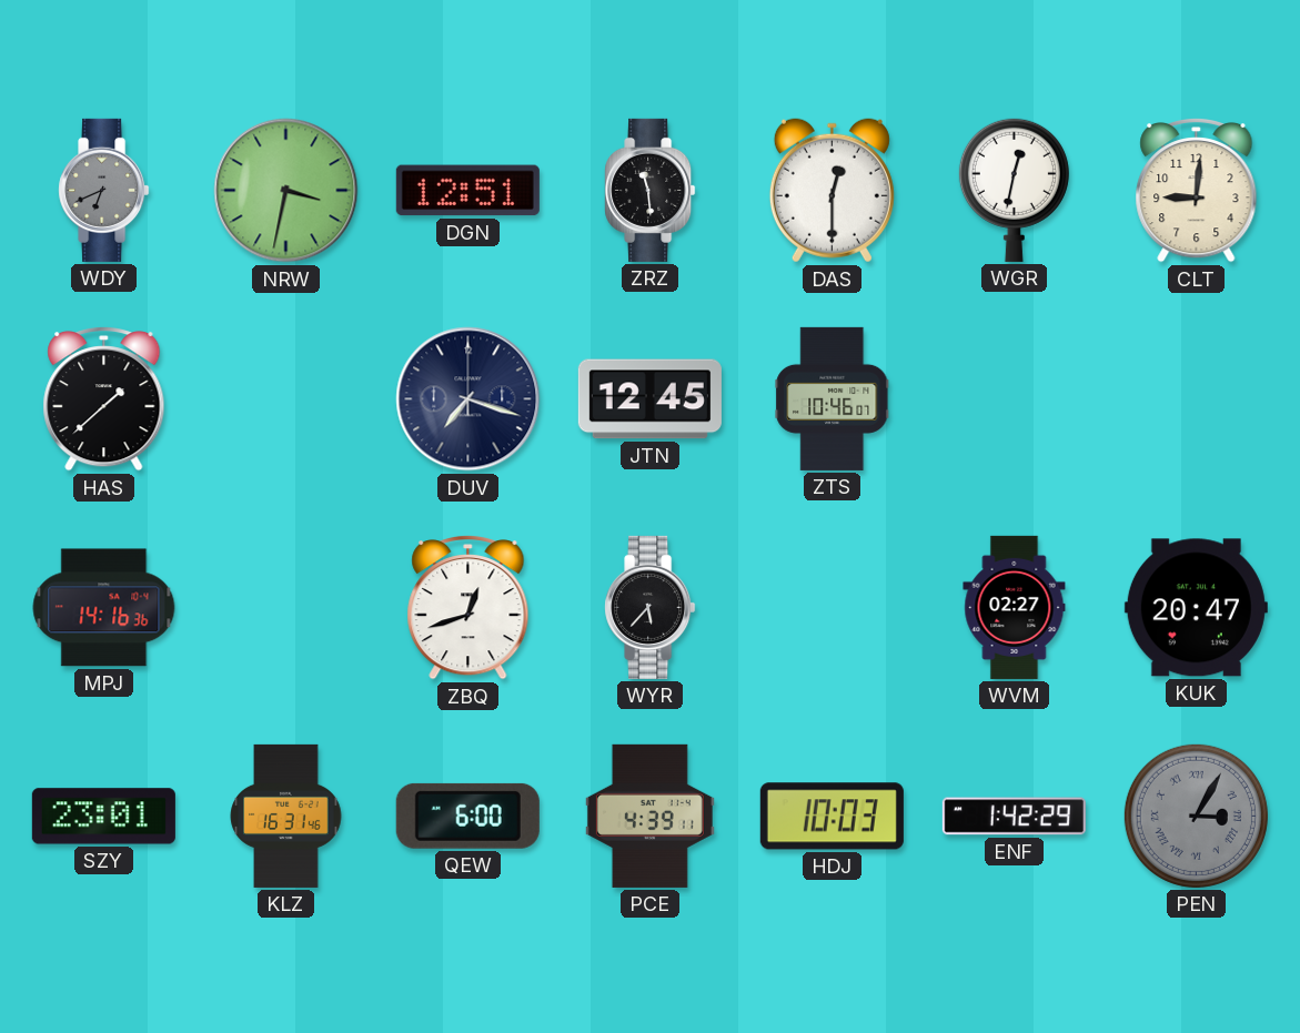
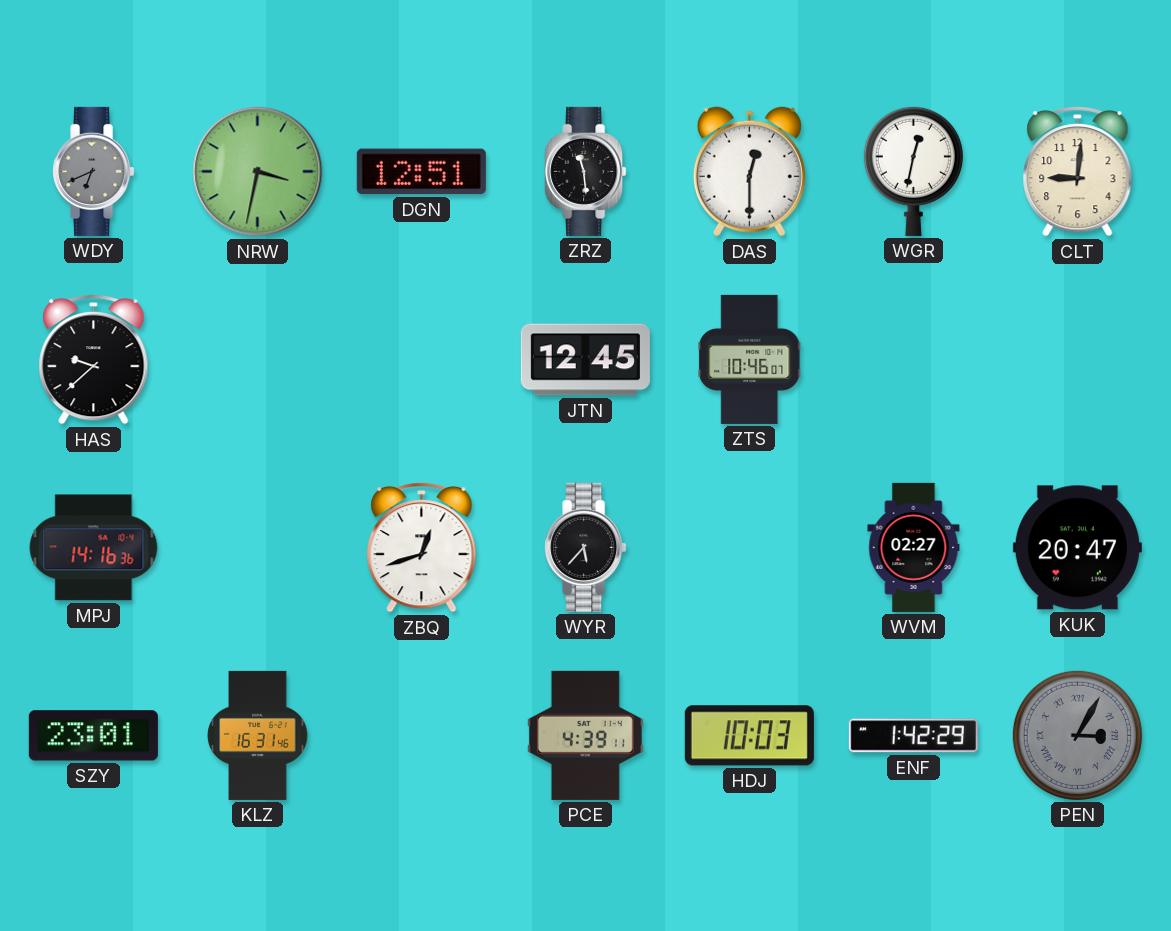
HAS: 1:38 -> 9:38
DUV: 7:18 -> none
QEW: 6:00 -> none
